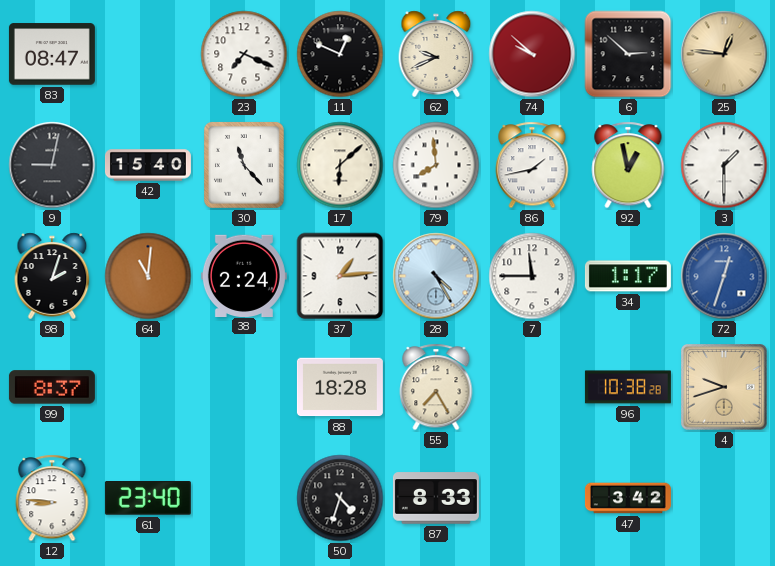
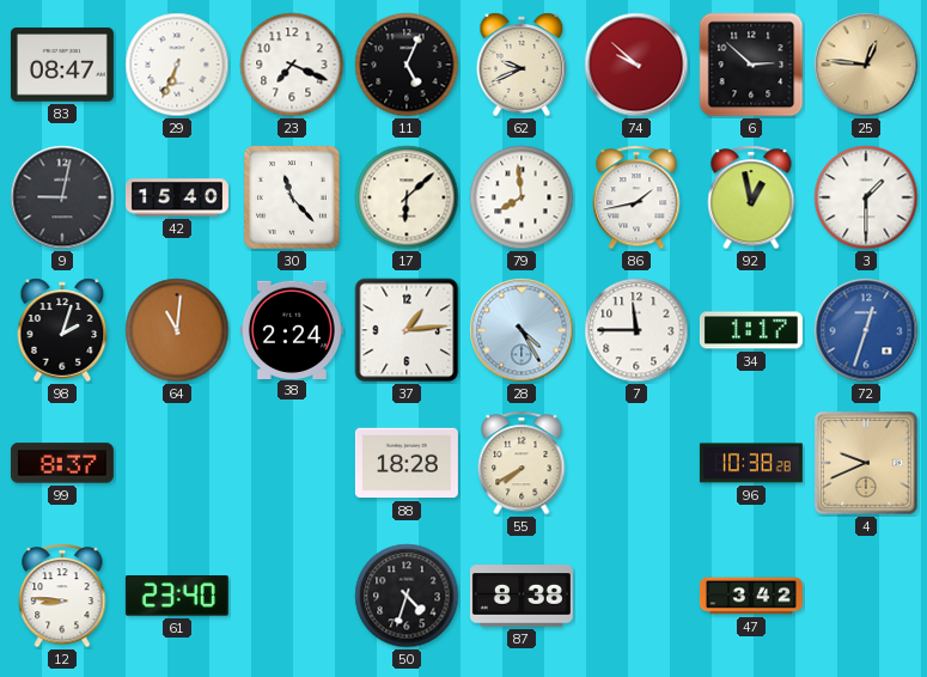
29: none -> 6:34
11: 12:49 -> 5:04
55: 7:25 -> 7:40
4: 9:42 -> 9:41
87: 8:33 -> 8:38
